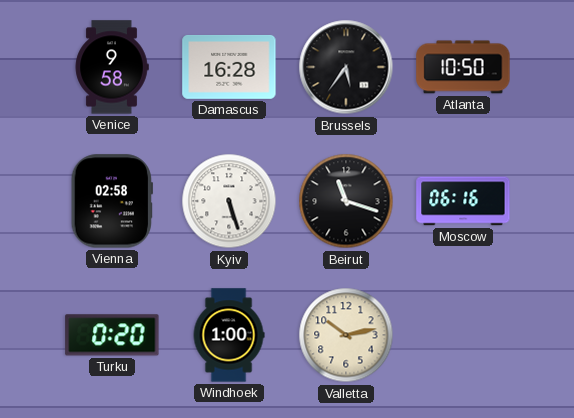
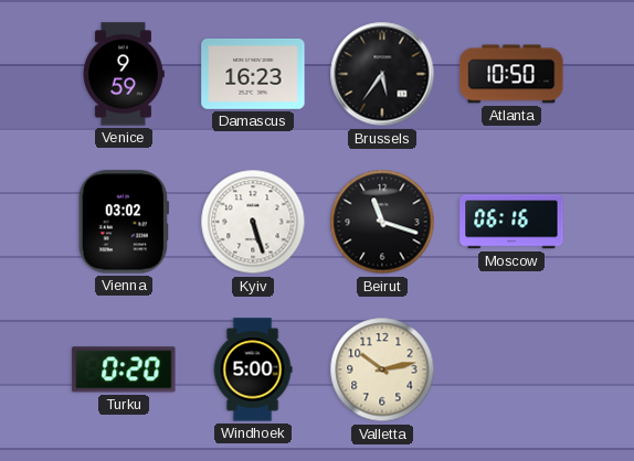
Venice: 9:58 -> 9:59
Damascus: 16:28 -> 16:23
Vienna: 02:58 -> 03:02
Windhoek: 1:00 -> 5:00
